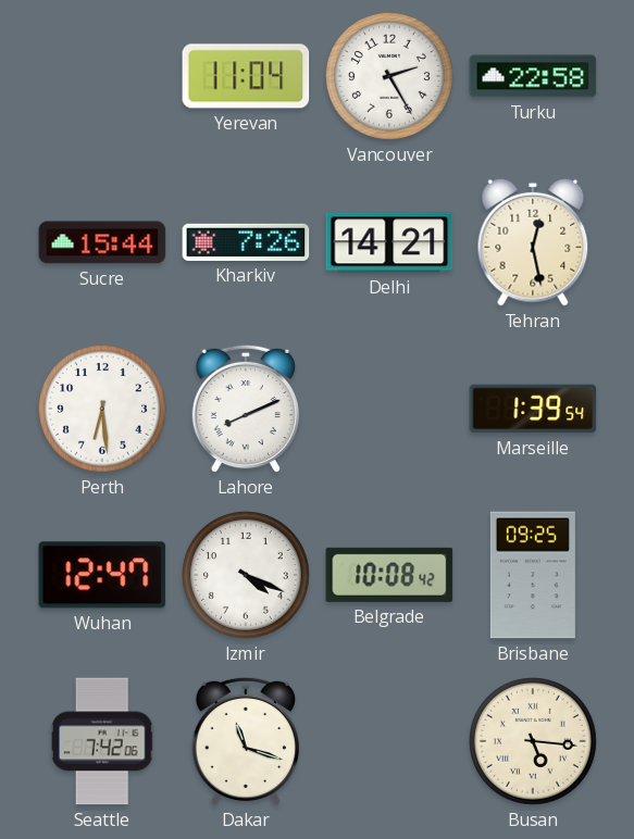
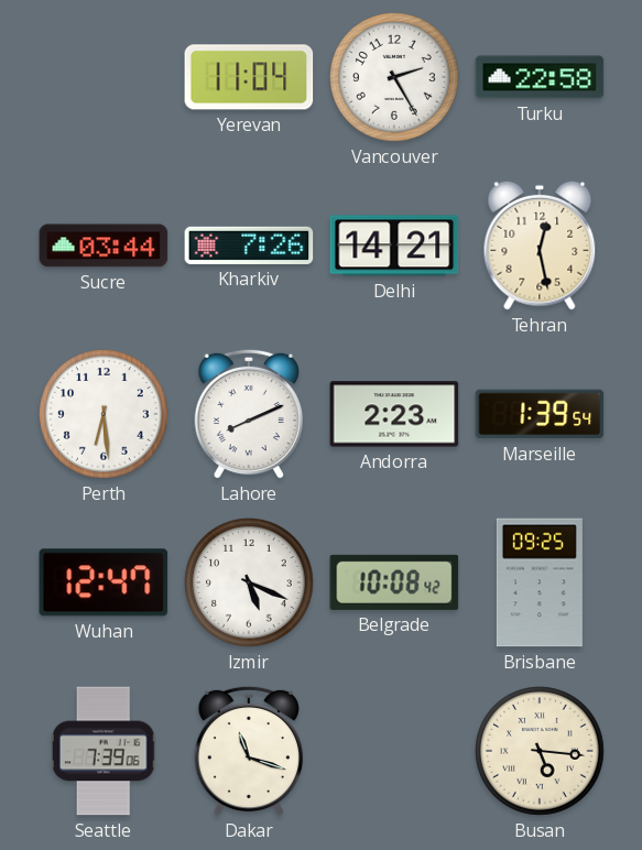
Sucre: 15:44 -> 03:44
Andorra: none -> 2:23
Izmir: 4:19 -> 5:19
Seattle: 7:42 -> 7:39
